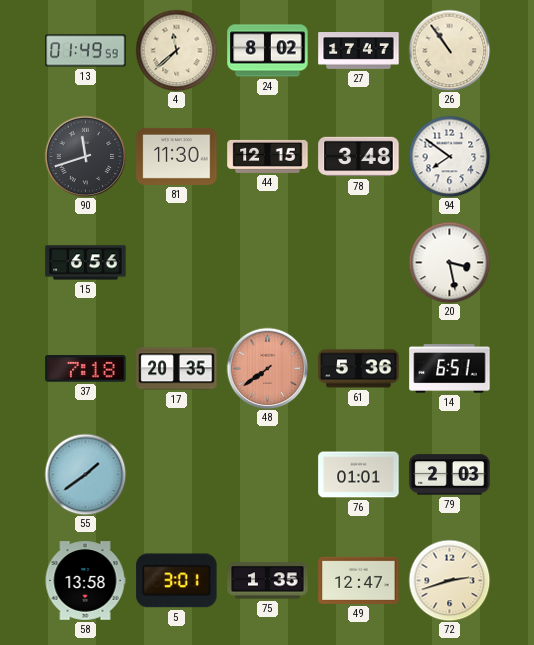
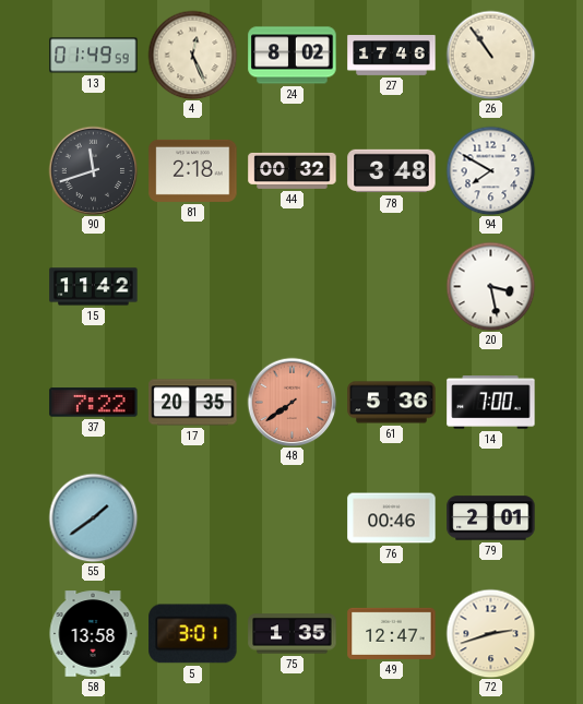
4: 11:38 -> 12:26
27: 17:47 -> 17:46
81: 11:30 -> 2:18
44: 12:15 -> 00:32
94: 7:51 -> 7:50
15: 6:56 -> 11:42
37: 7:18 -> 7:22
14: 6:51 -> 7:00
76: 01:01 -> 00:46
79: 2:03 -> 2:01
